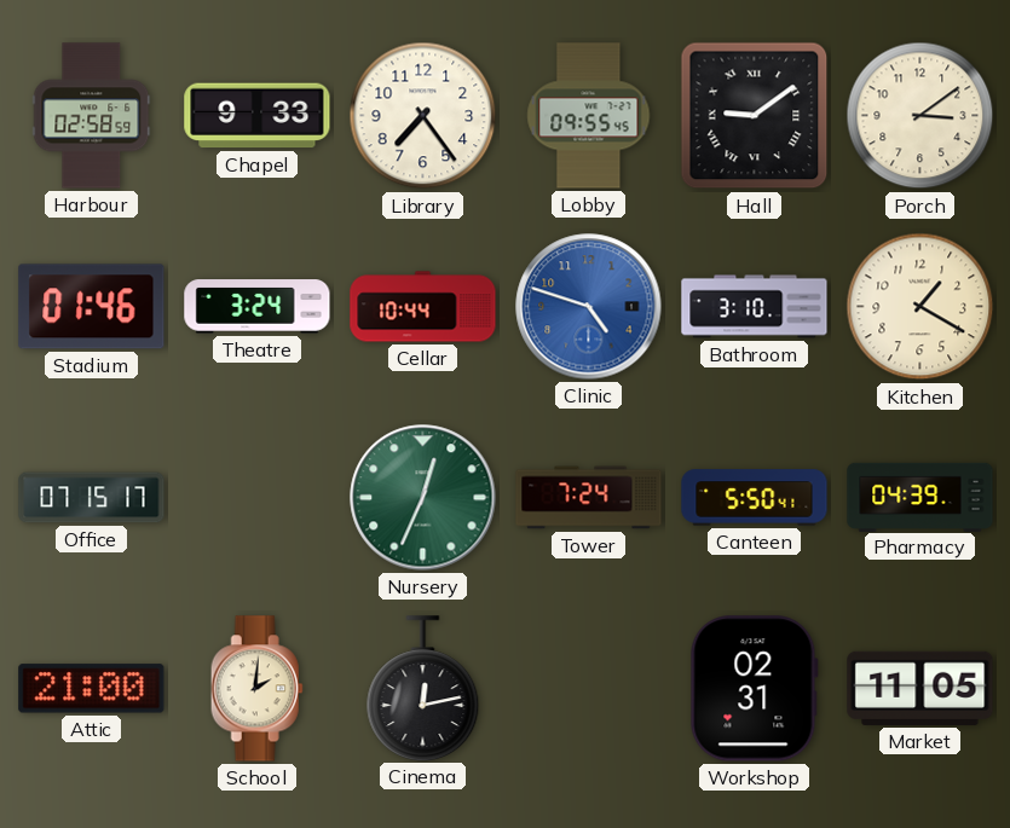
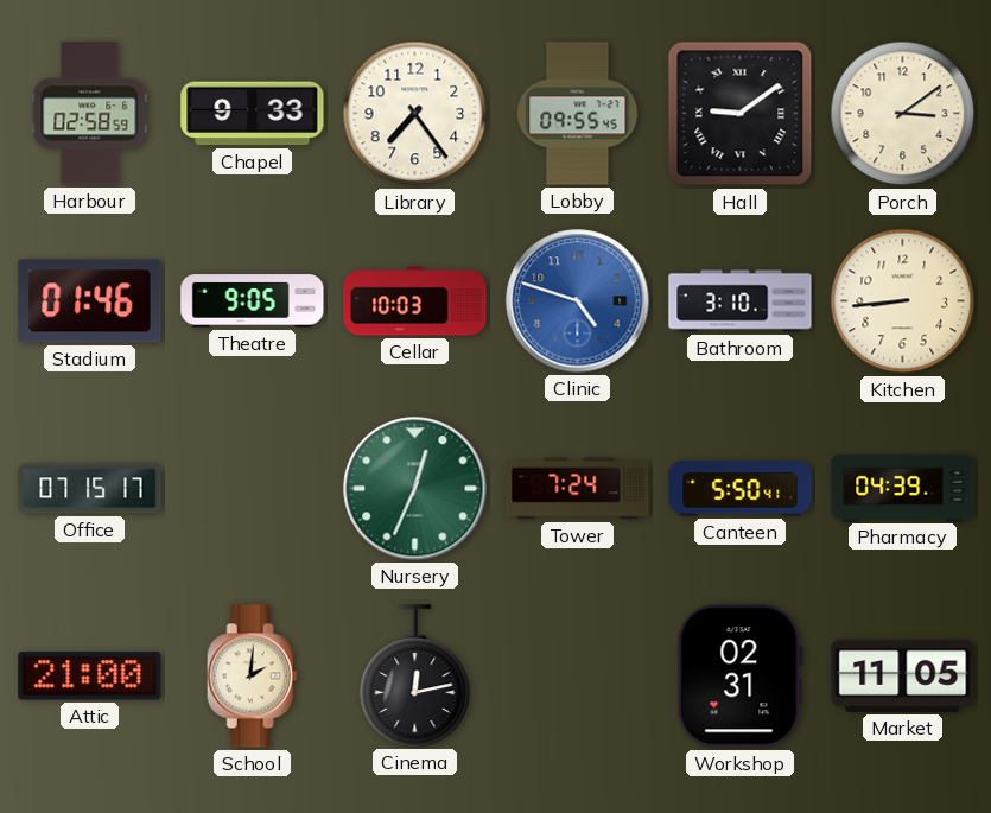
Theatre: 3:24 -> 9:05
Cellar: 10:44 -> 10:03
Kitchen: 1:20 -> 8:44
